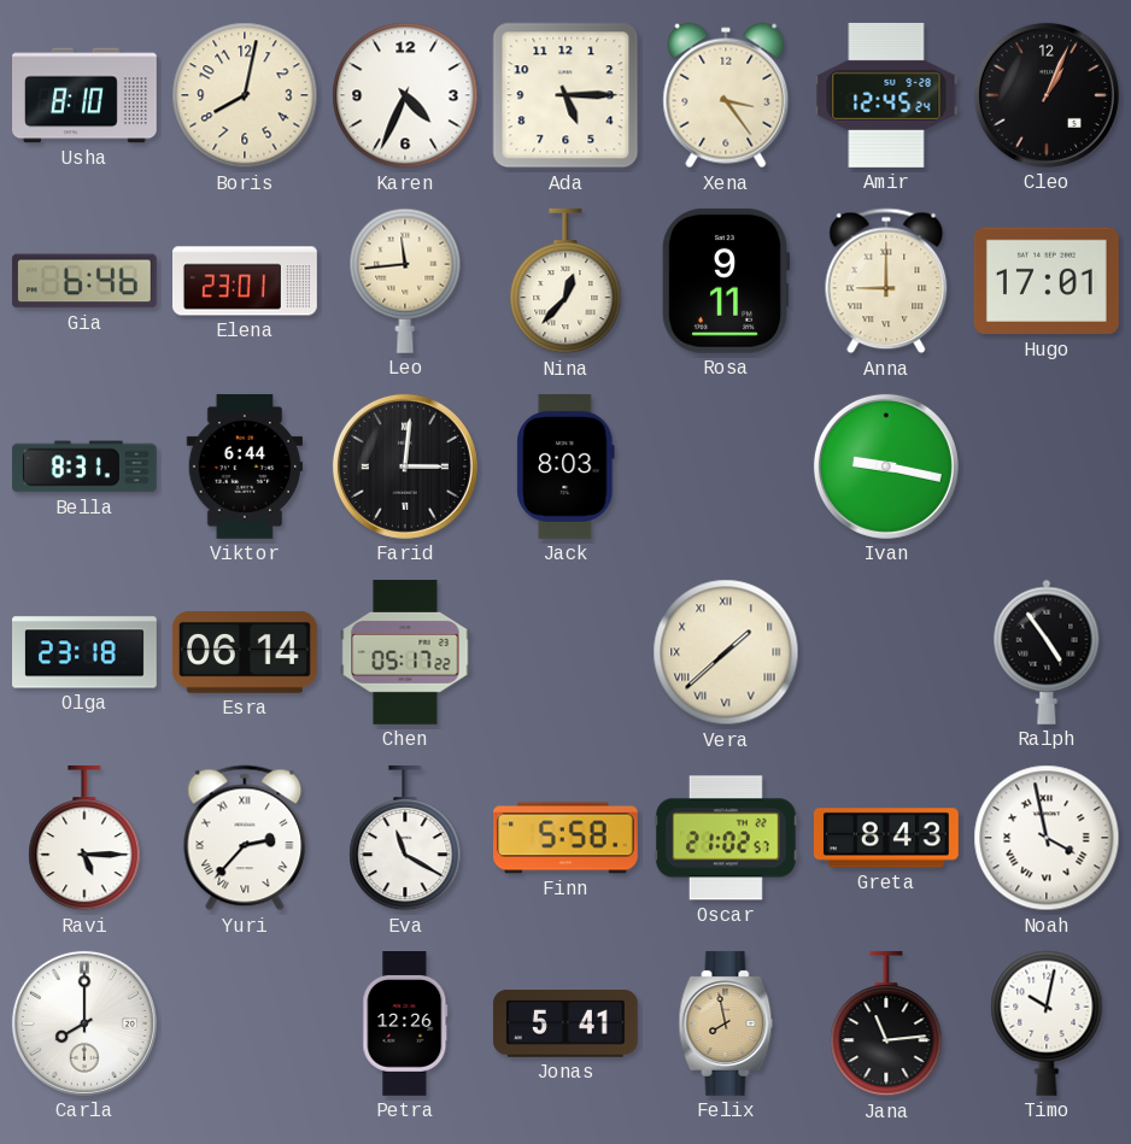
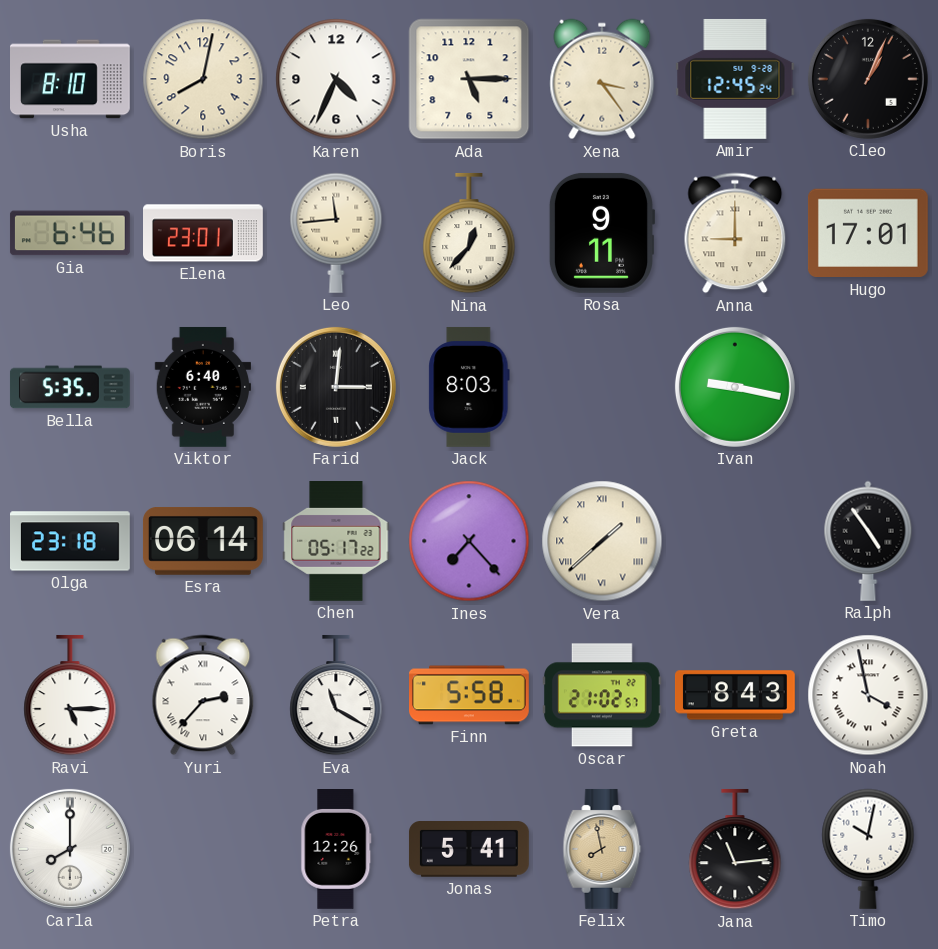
Bella: 8:31 -> 5:35
Viktor: 6:44 -> 6:40
Ines: none -> 7:23
